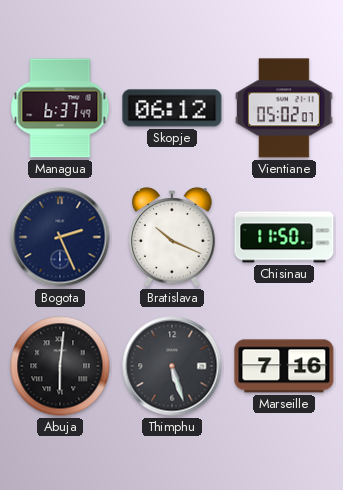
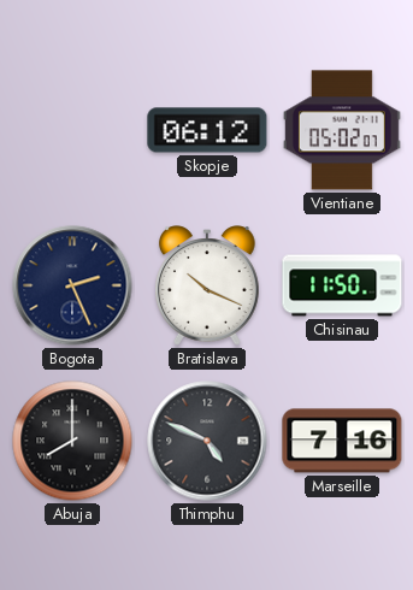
Managua: 6:37 -> none
Abuja: 6:01 -> 8:00
Thimphu: 5:27 -> 4:49
